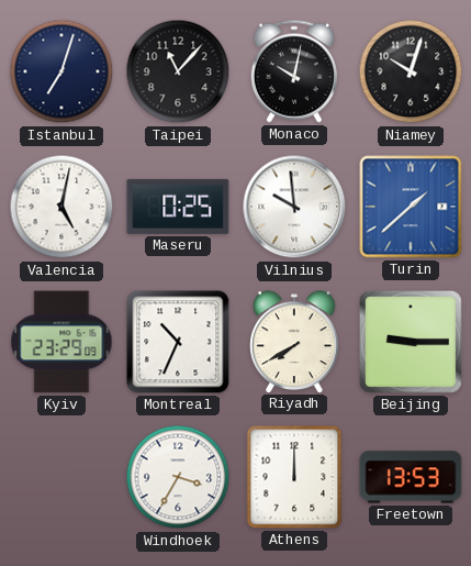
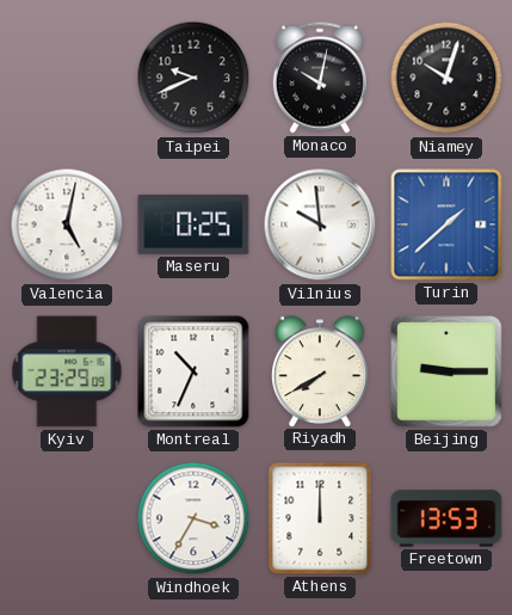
Istanbul: 7:03 -> none
Taipei: 11:07 -> 9:41
